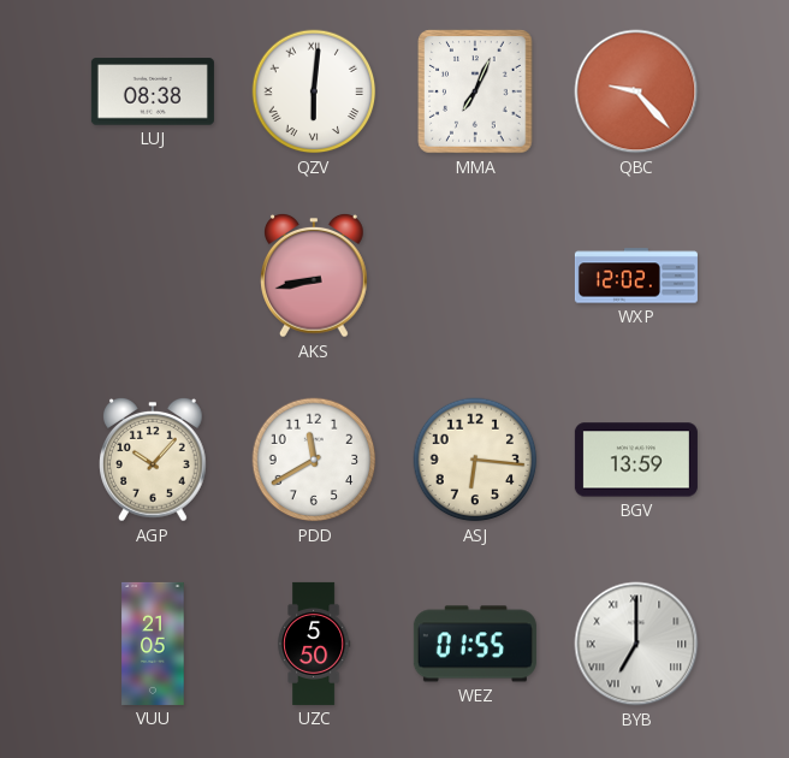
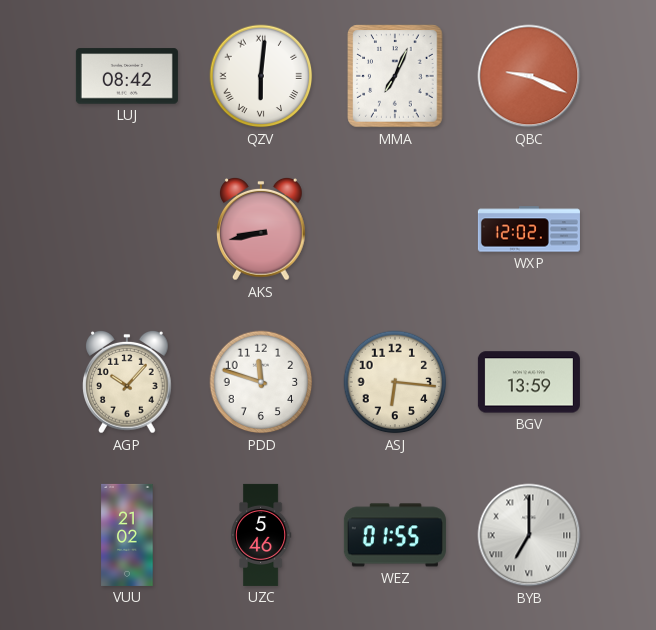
LUJ: 08:38 -> 08:42
QBC: 9:23 -> 9:19
PDD: 11:40 -> 11:48
VUU: 21:05 -> 21:02
UZC: 5:50 -> 5:46
